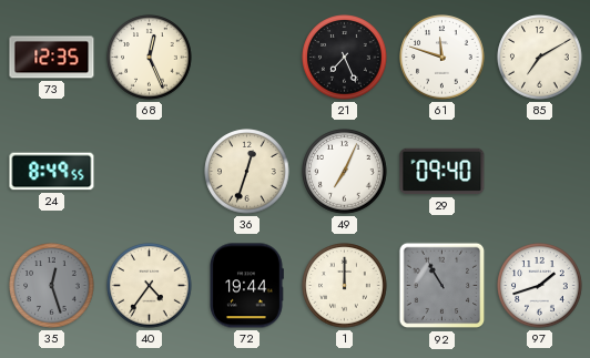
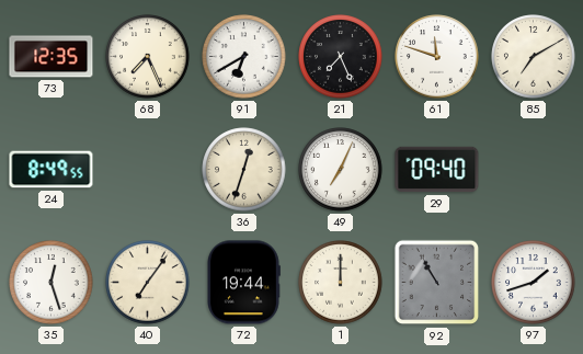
68: 12:26 -> 7:26
91: none -> 6:40
35 dial: grey -> white
40: 4:36 -> 7:06
